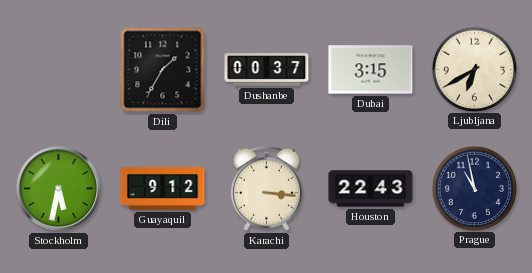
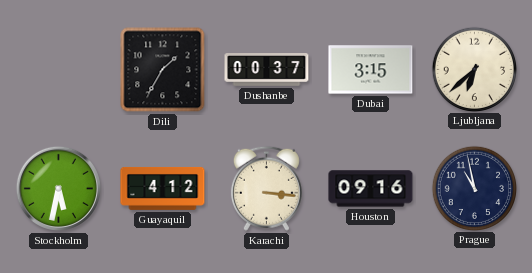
Ljubljana: 6:40 -> 6:38
Guayaquil: 9:12 -> 4:12
Houston: 22:43 -> 09:16
